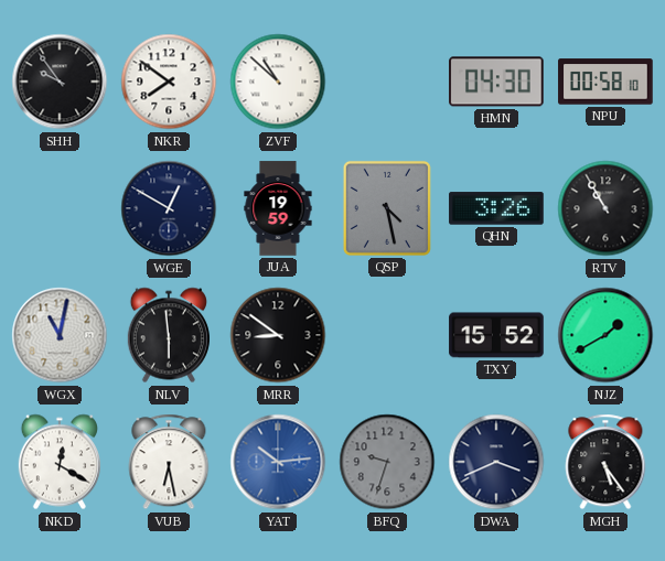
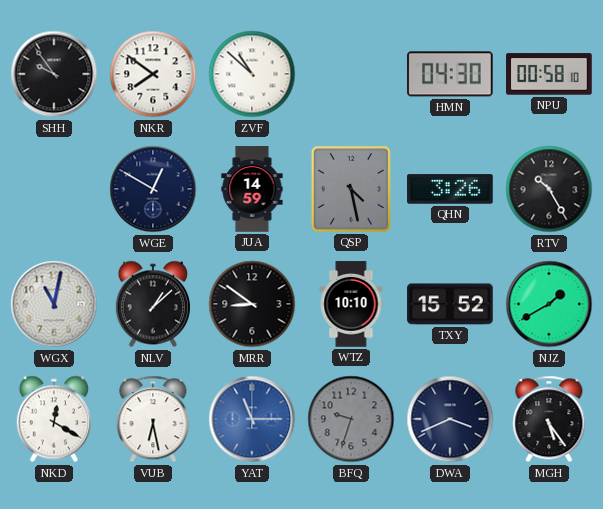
JUA: 19:59 -> 14:59
RTV: 10:55 -> 10:25
NLV: 5:59 -> 1:08
WTZ: none -> 10:10
YAT: 10:14 -> 11:15
